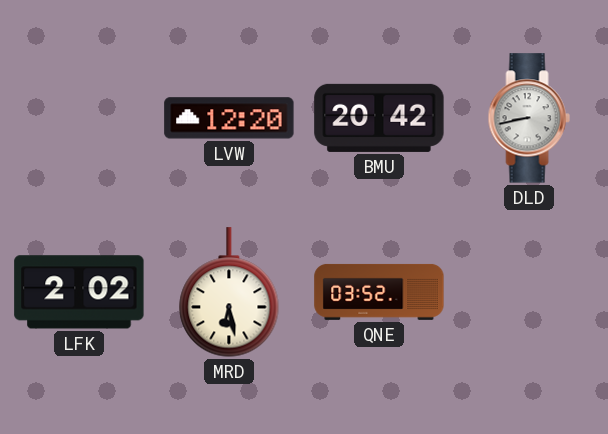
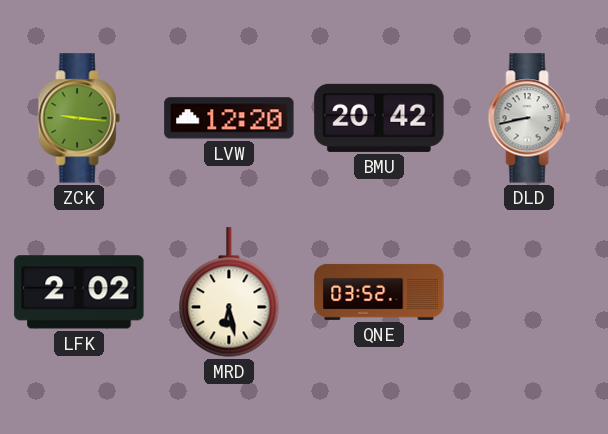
ZCK: none -> 9:16
